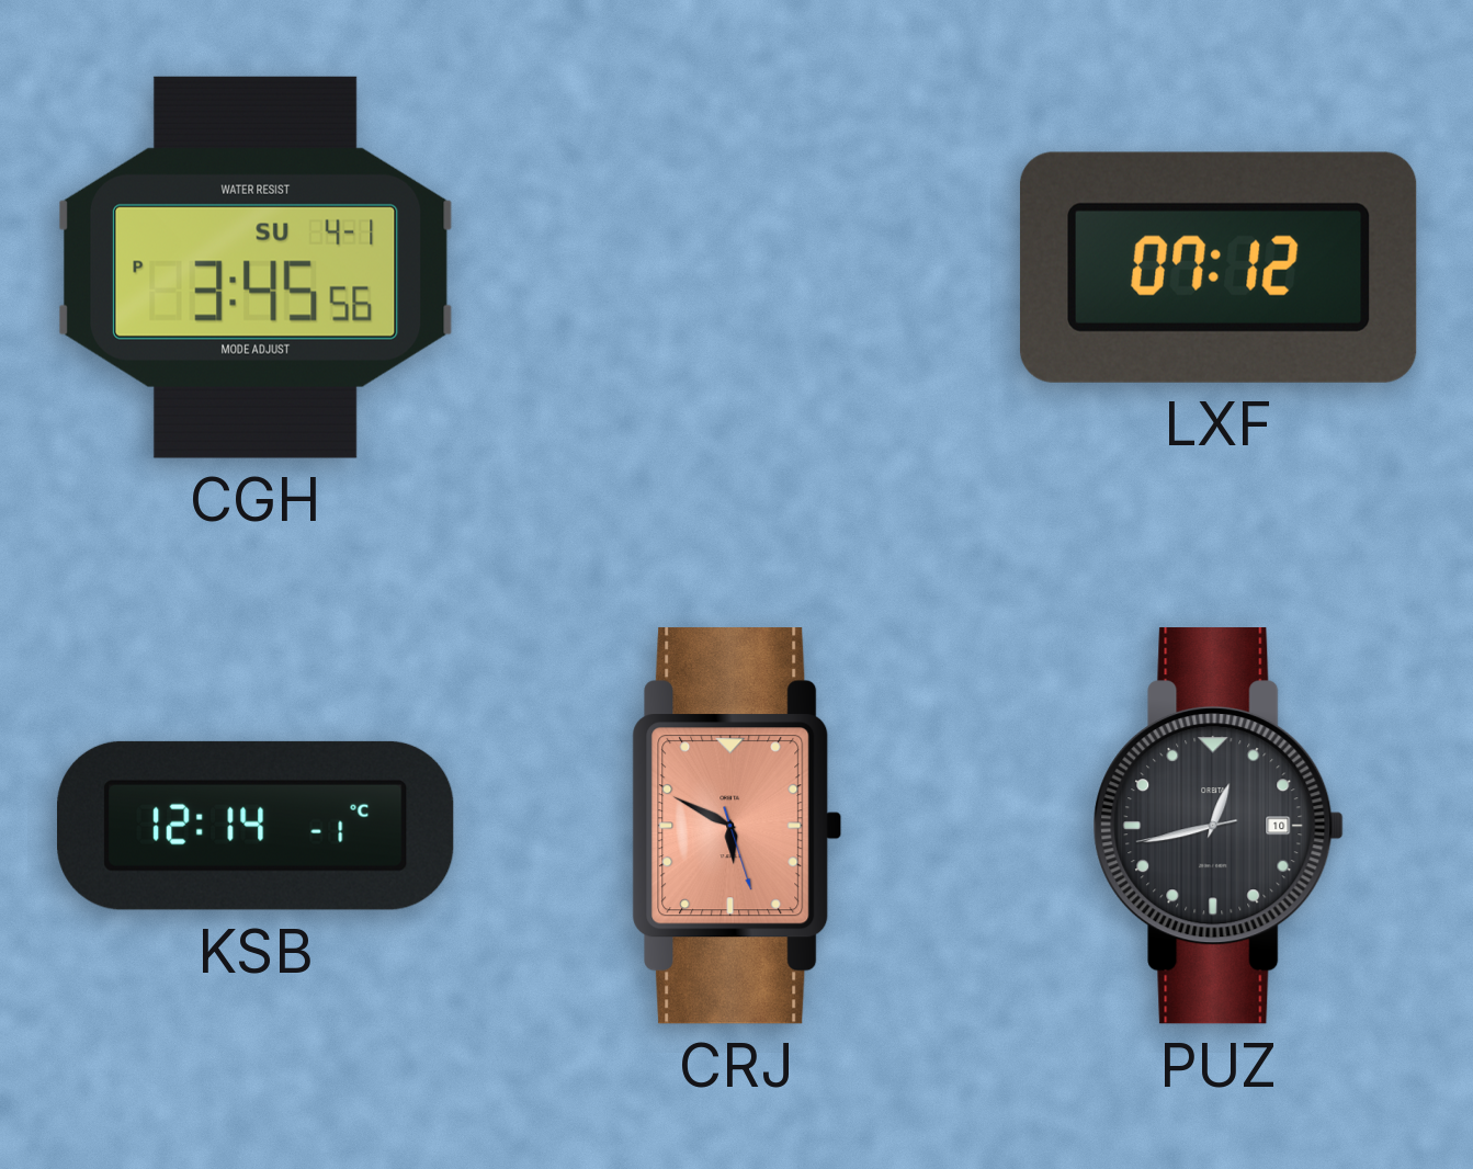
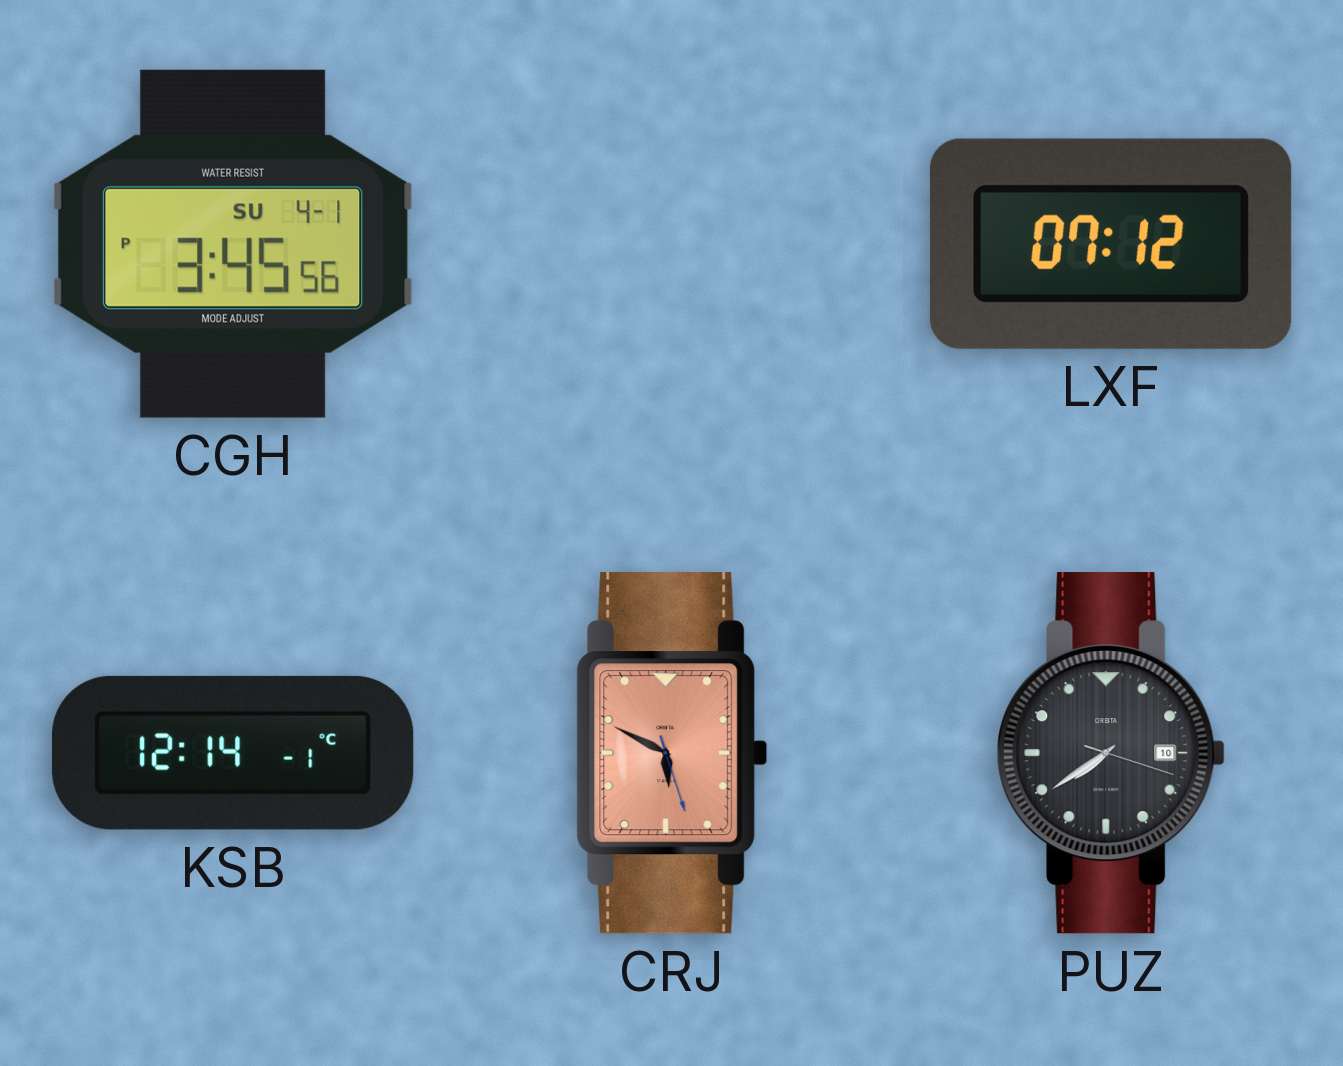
PUZ: 12:42 -> 7:39
